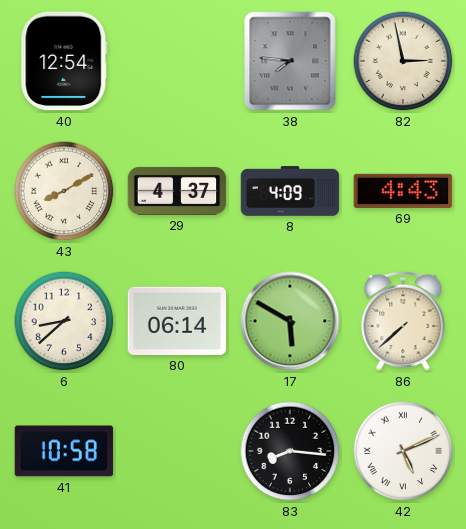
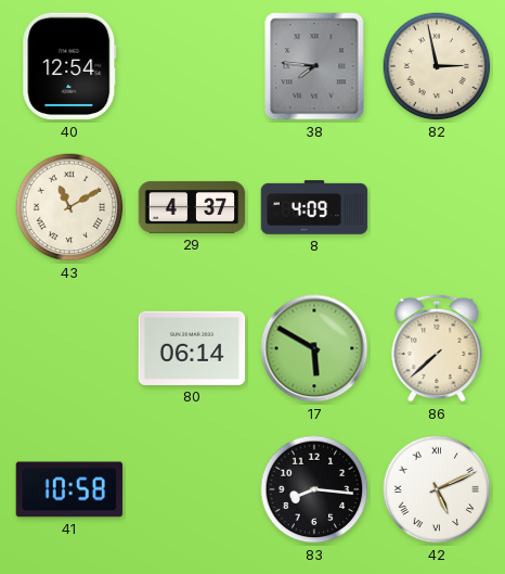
43: 8:10 -> 11:10
69: 4:43 -> none
6: 8:38 -> none
